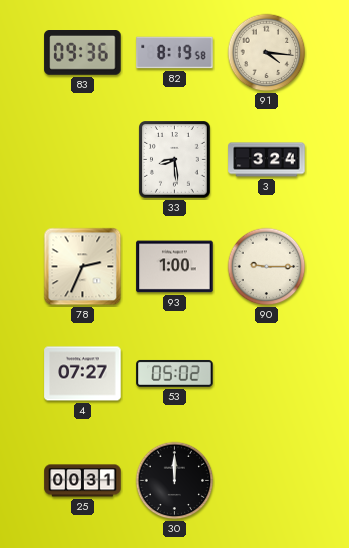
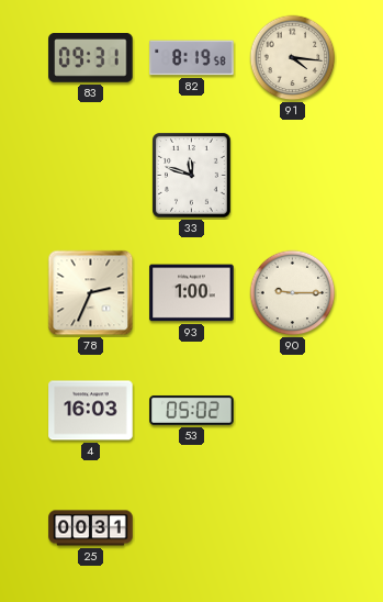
83: 09:36 -> 09:31
33: 8:29 -> 11:48
3: 3:24 -> none
4: 07:27 -> 16:03
30: 12:00 -> none
